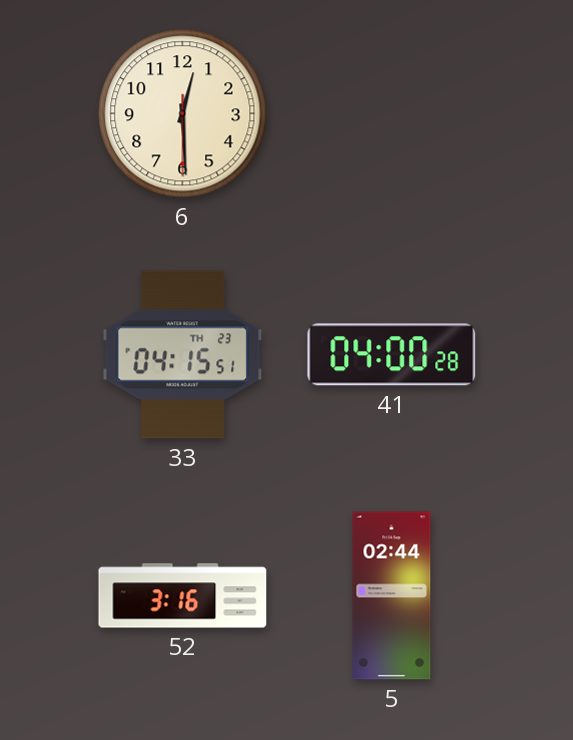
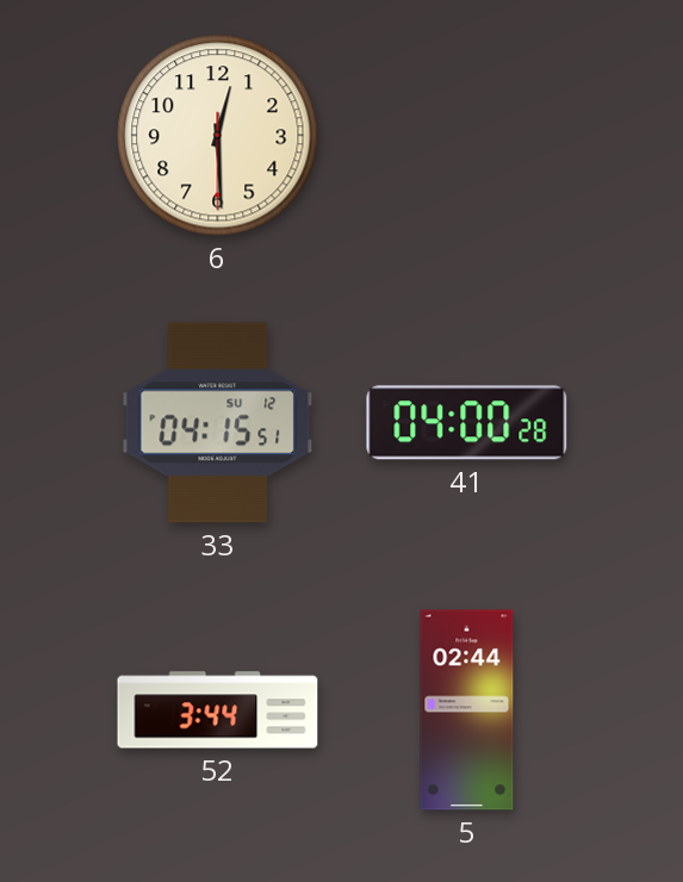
33 date: TH 23 -> SU 12
52: 3:16 -> 3:44
